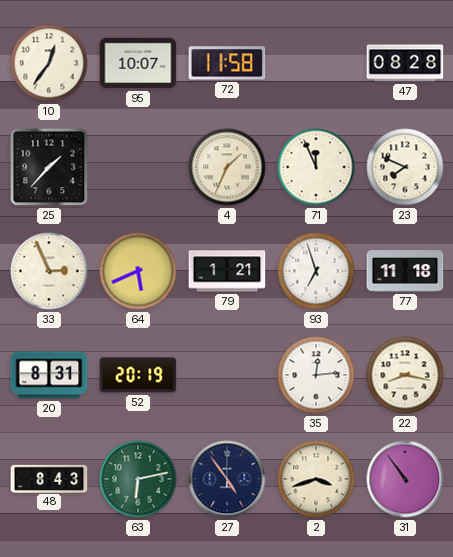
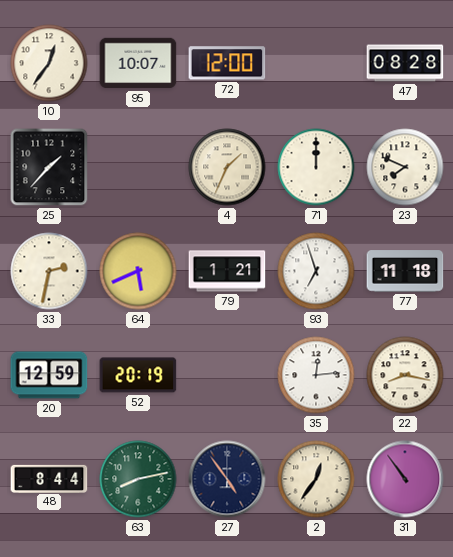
72: 11:58 -> 12:00
71: 11:56 -> 12:00
33: 2:56 -> 2:32
20: 8:31 -> 12:59
48: 8:43 -> 8:44
63: 6:13 -> 8:13
2: 3:42 -> 12:36
